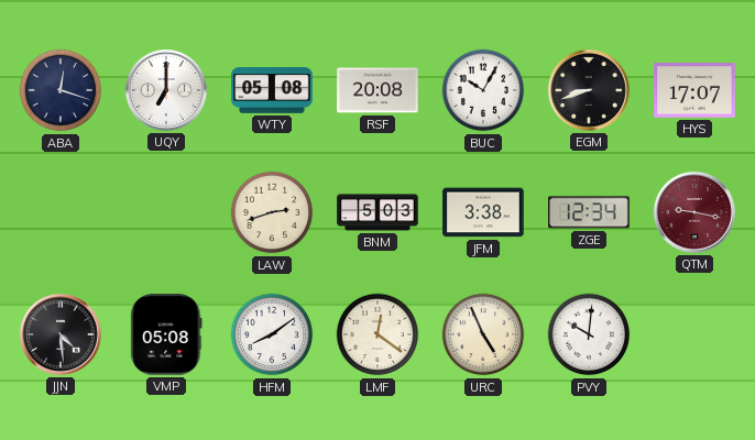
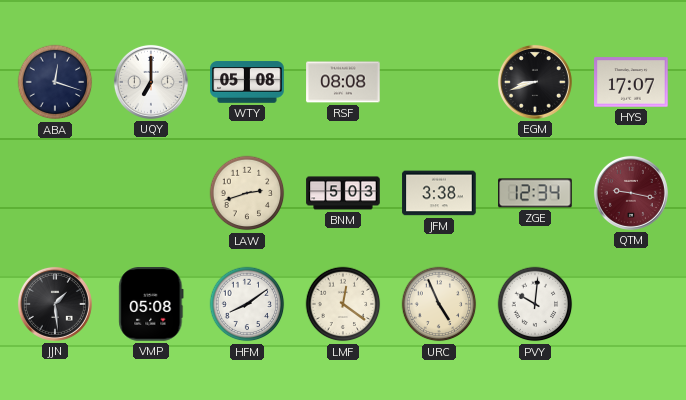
RSF: 20:08 -> 08:08
BUC: 10:05 -> none
JJN: 4:29 -> 1:29
